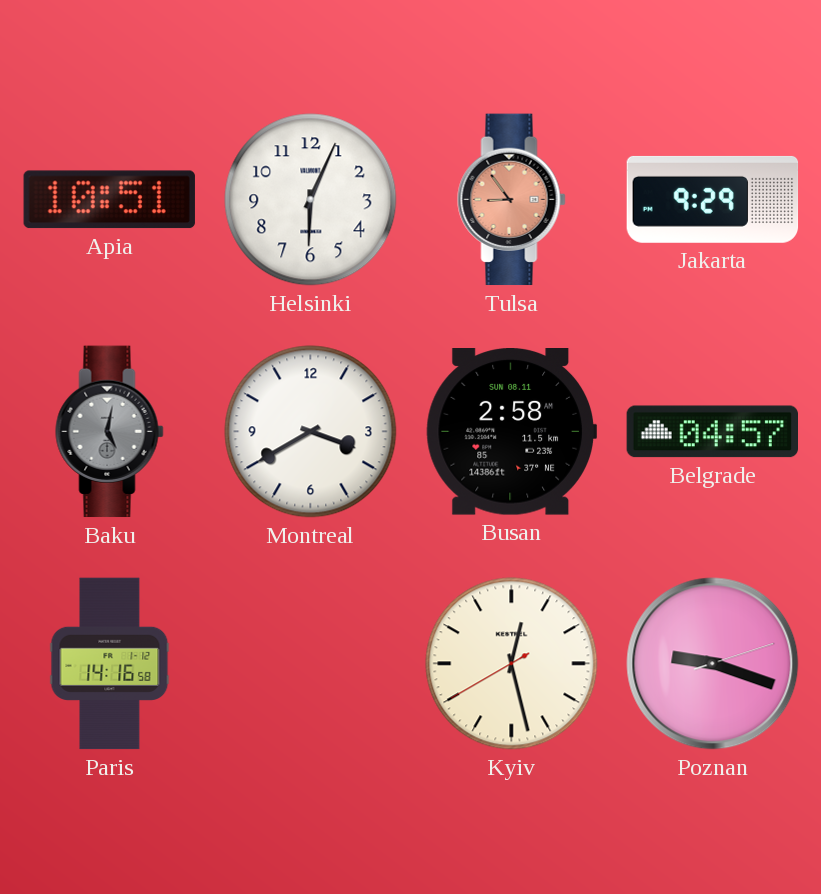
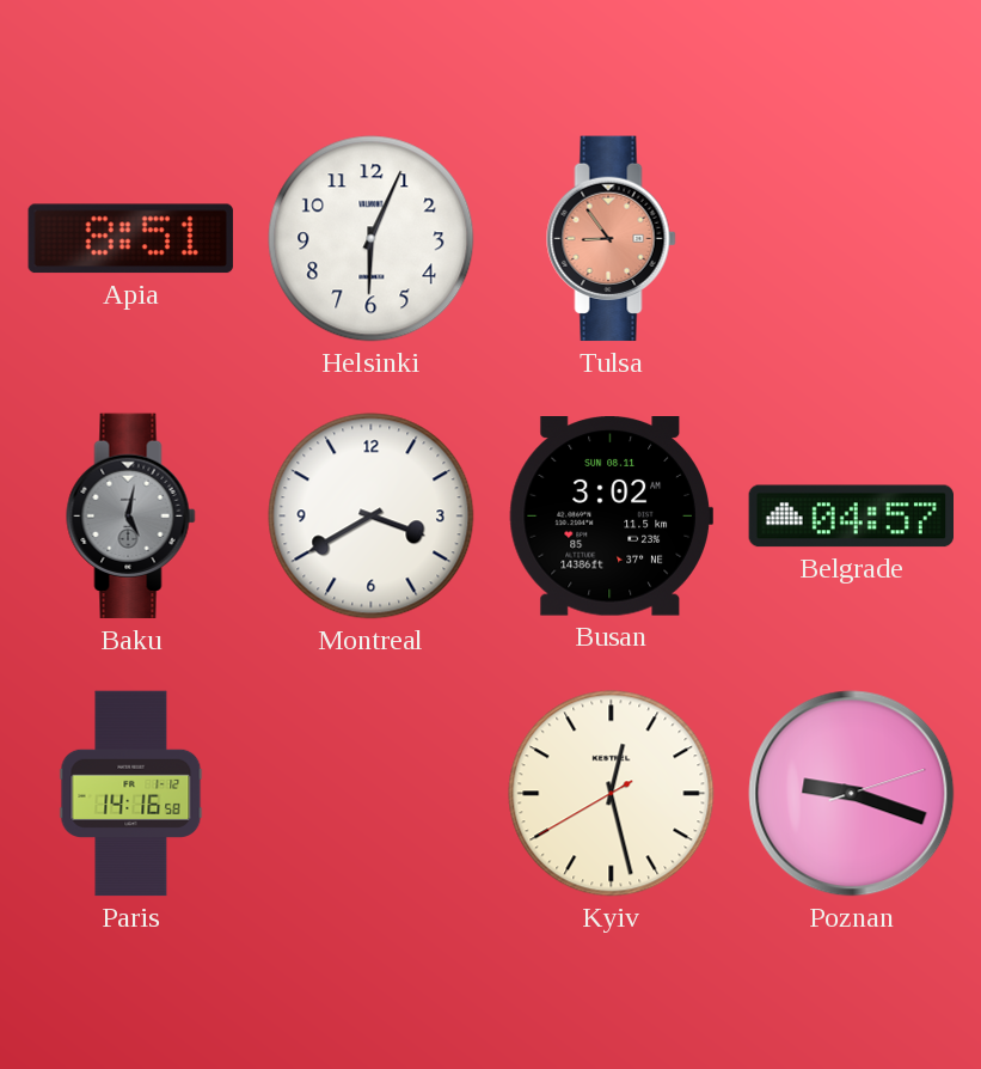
Apia: 10:51 -> 8:51
Jakarta: 9:29 -> none
Busan: 2:58 -> 3:02
